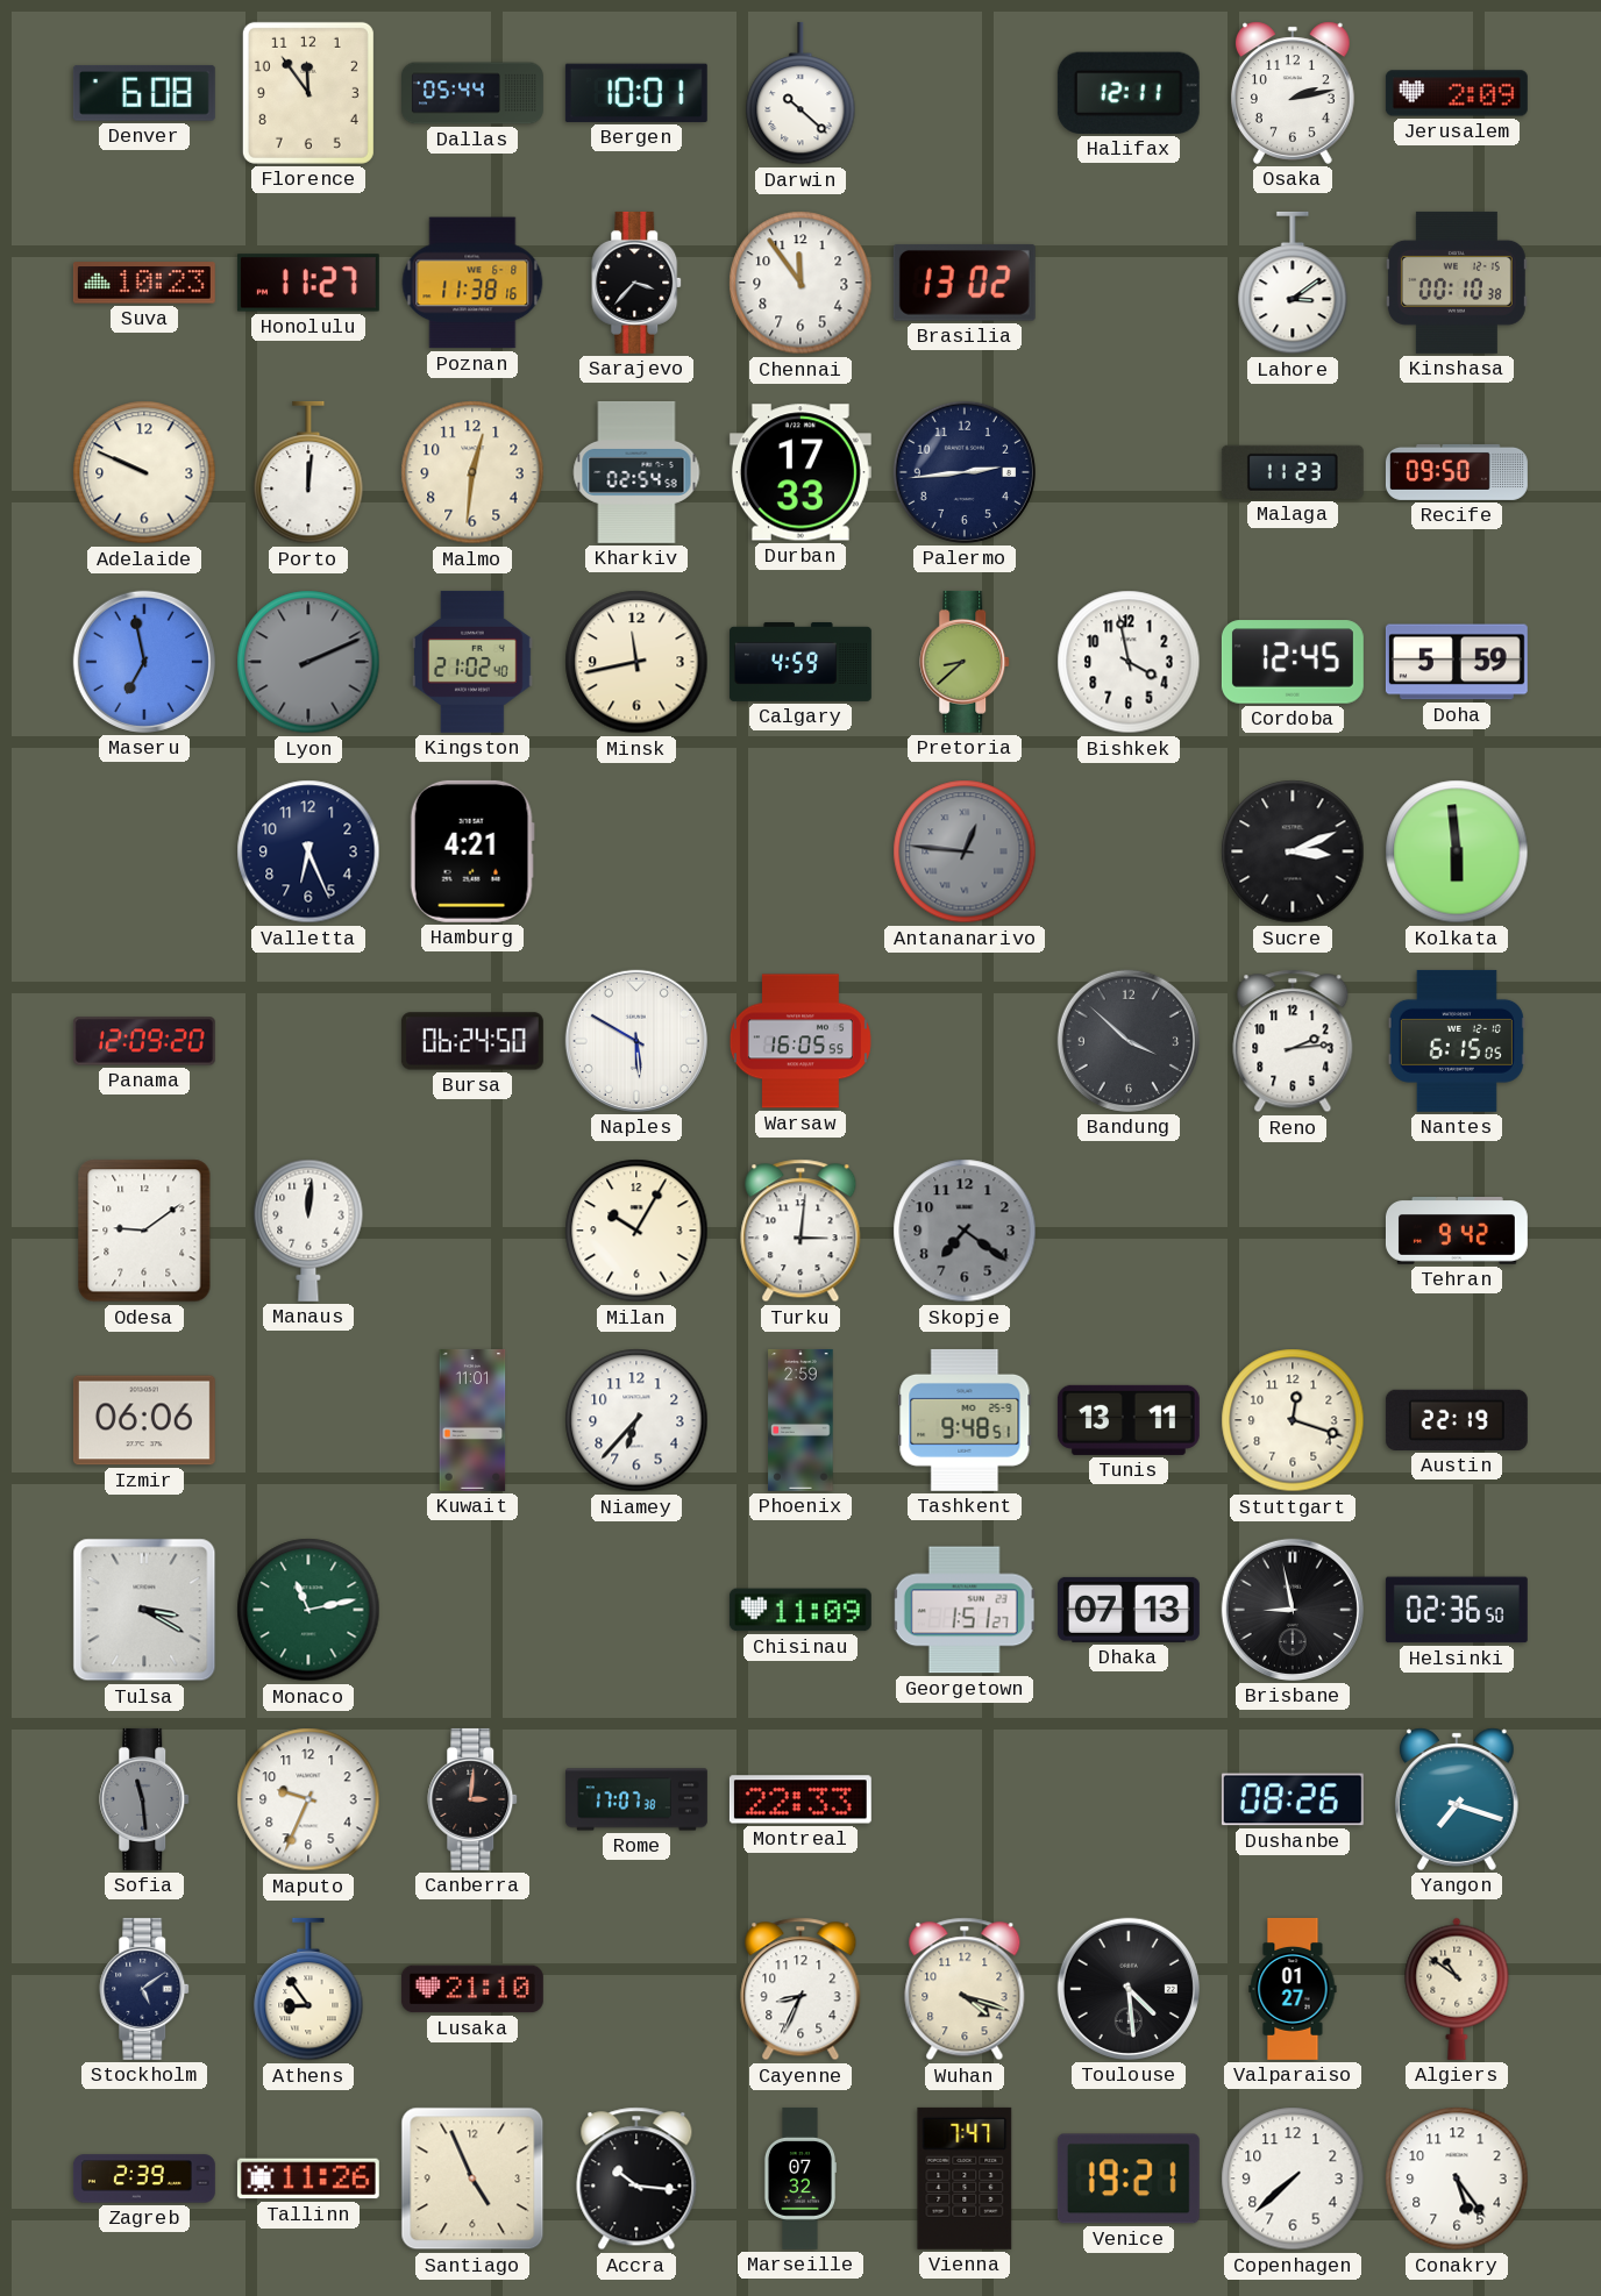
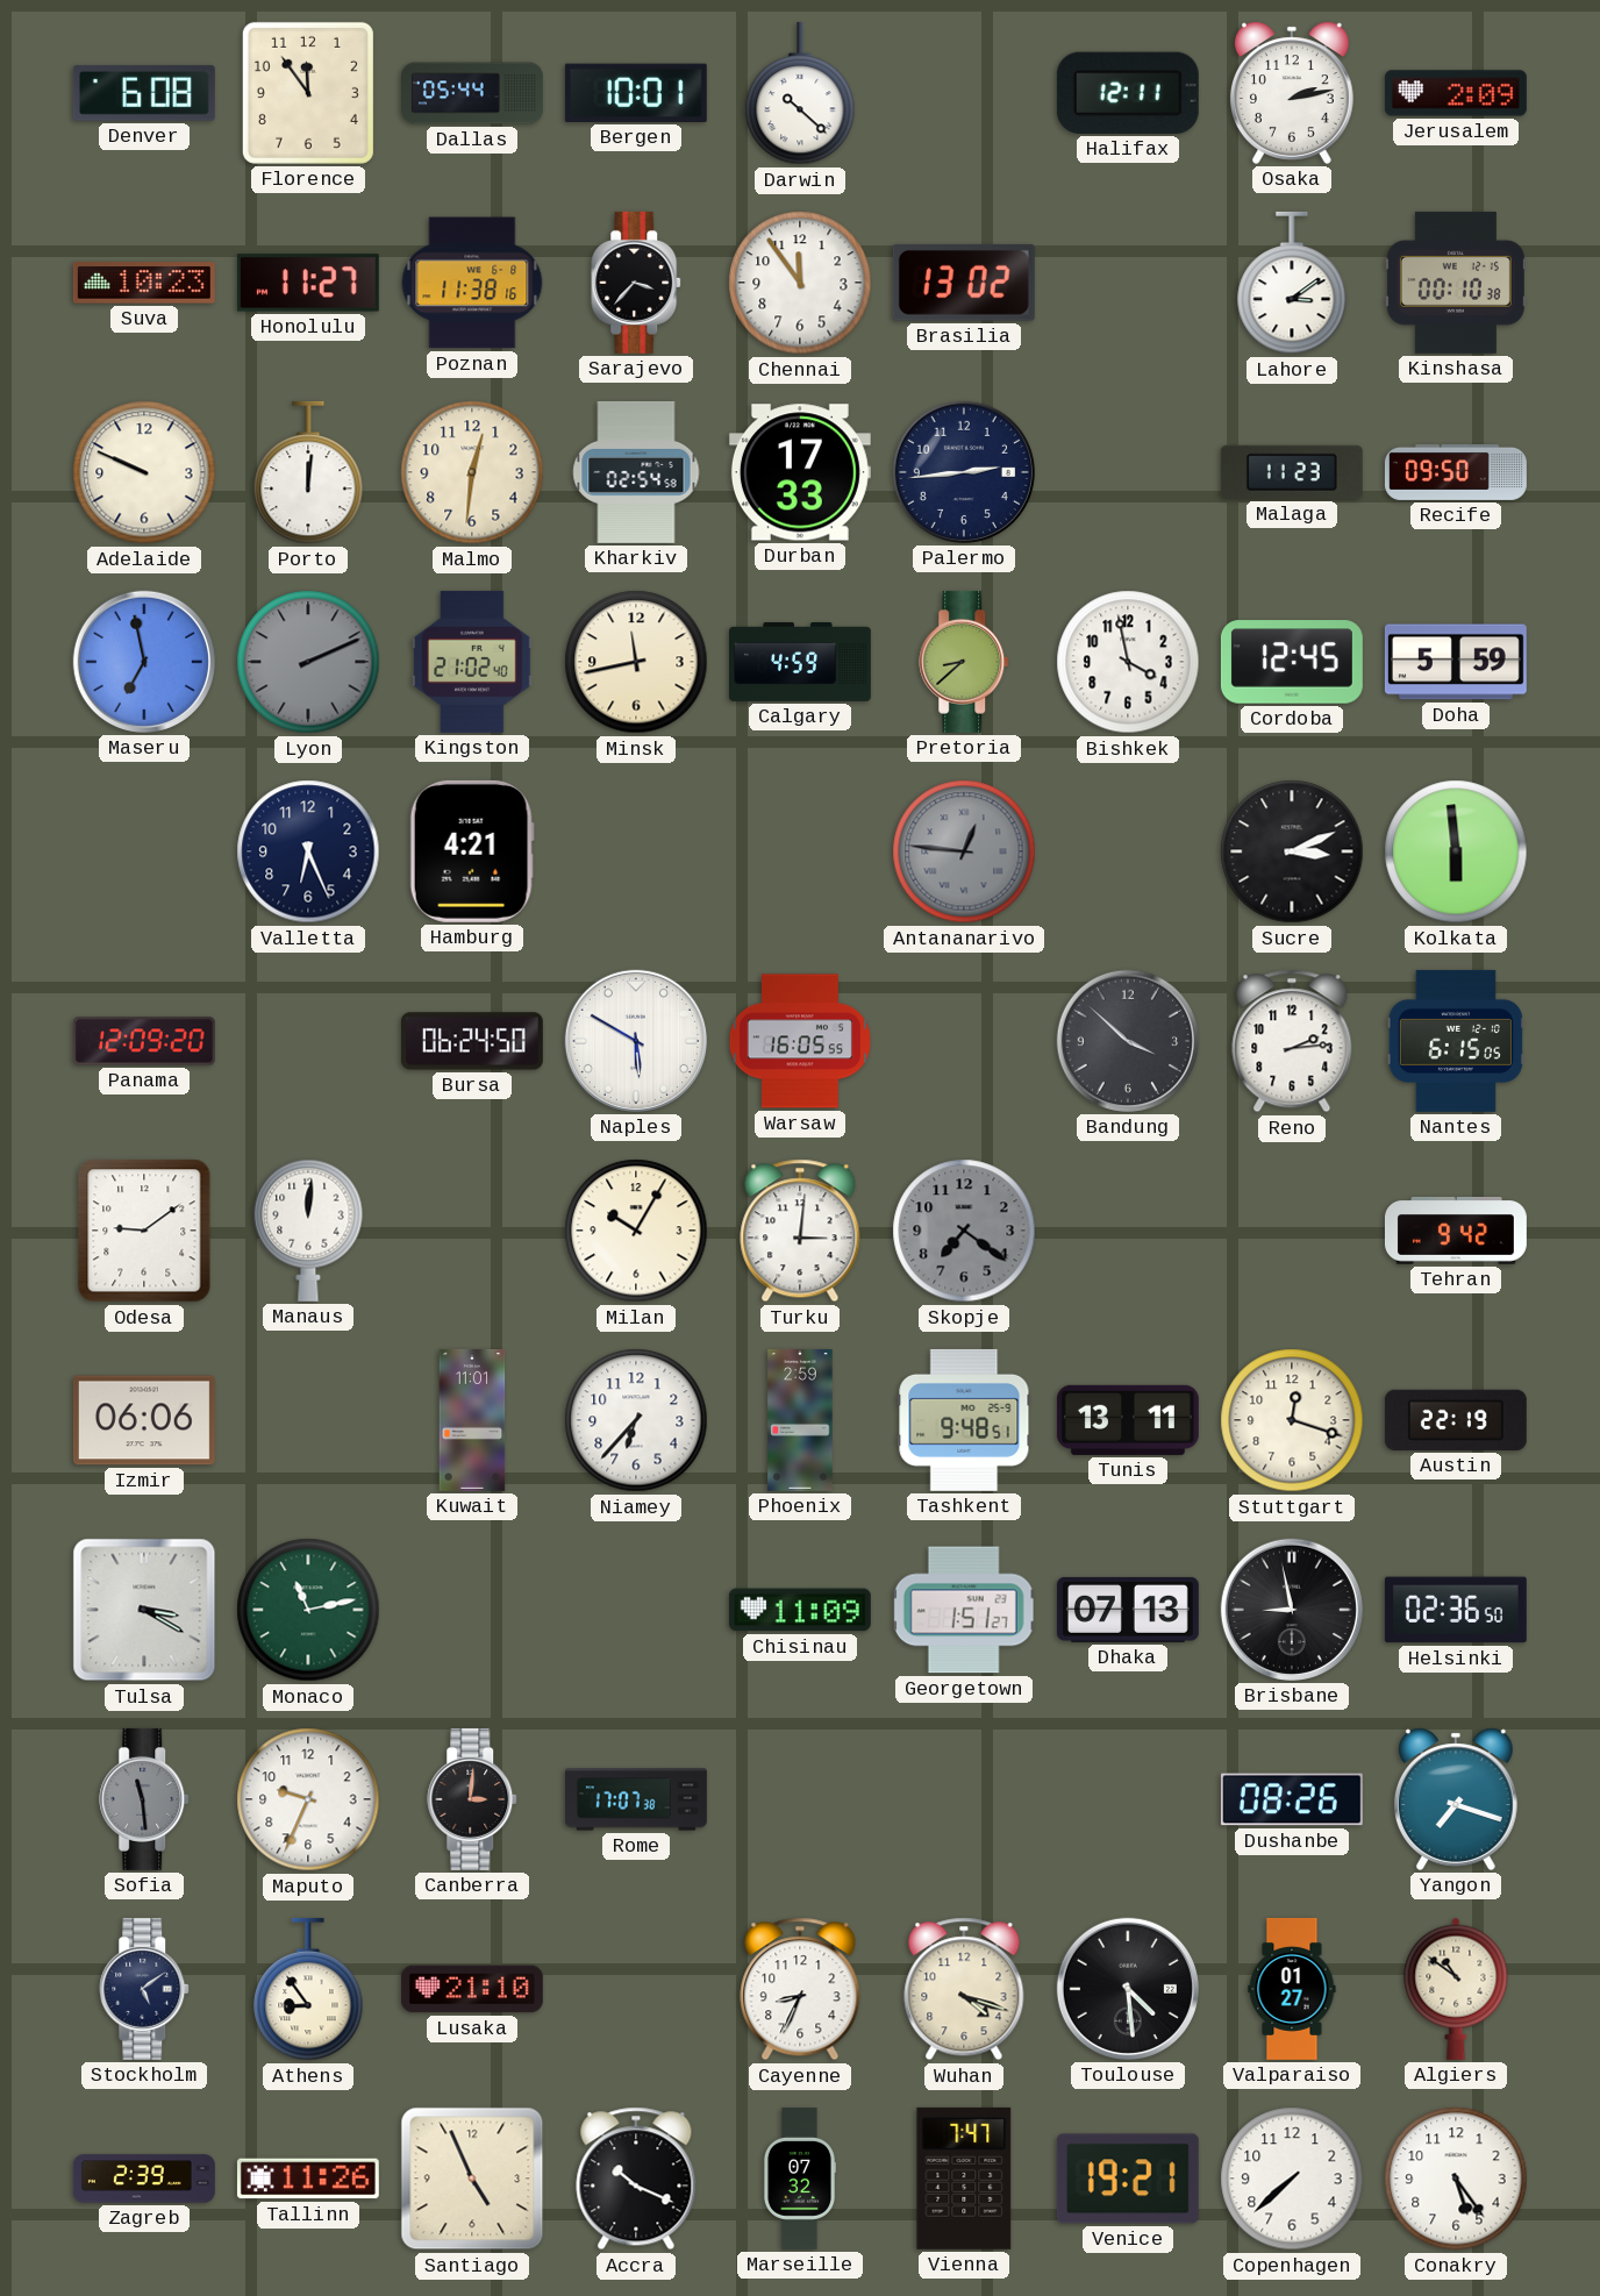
Montreal: 22:33 -> none
Accra: 10:16 -> 10:19
